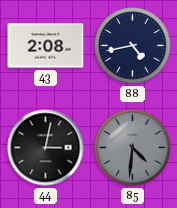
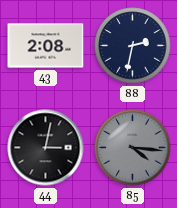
88: 4:43 -> 2:32
85: 4:31 -> 4:16
